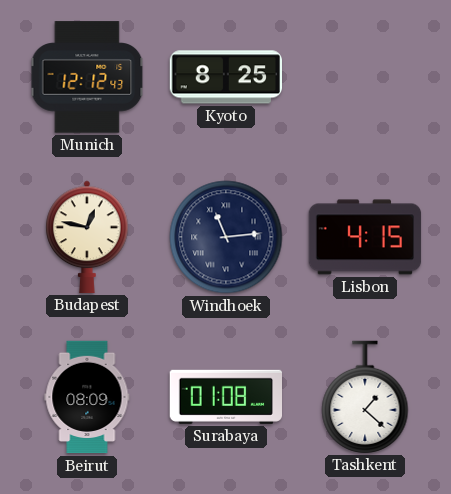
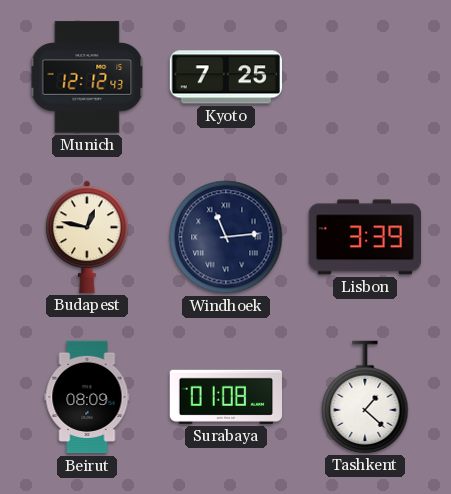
Kyoto: 8:25 -> 7:25
Lisbon: 4:15 -> 3:39
